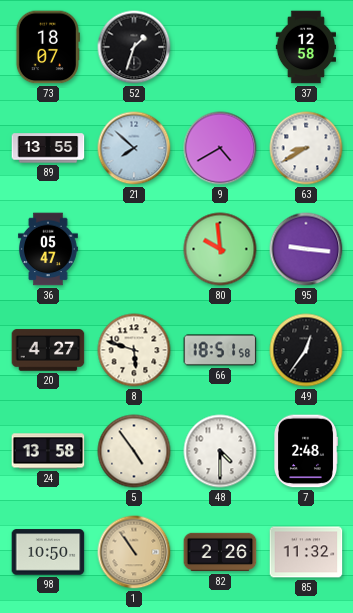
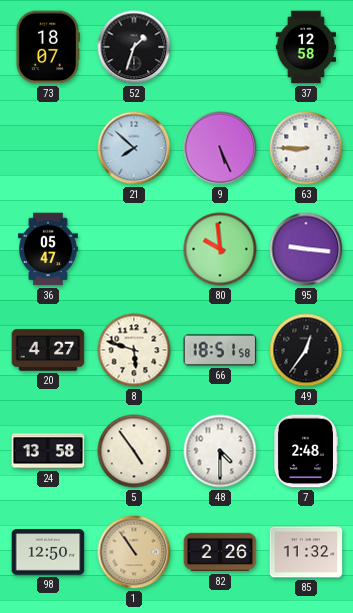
89: 13:55 -> none
9: 4:40 -> 5:26
63: 8:40 -> 8:45
98: 10:50 -> 12:50
